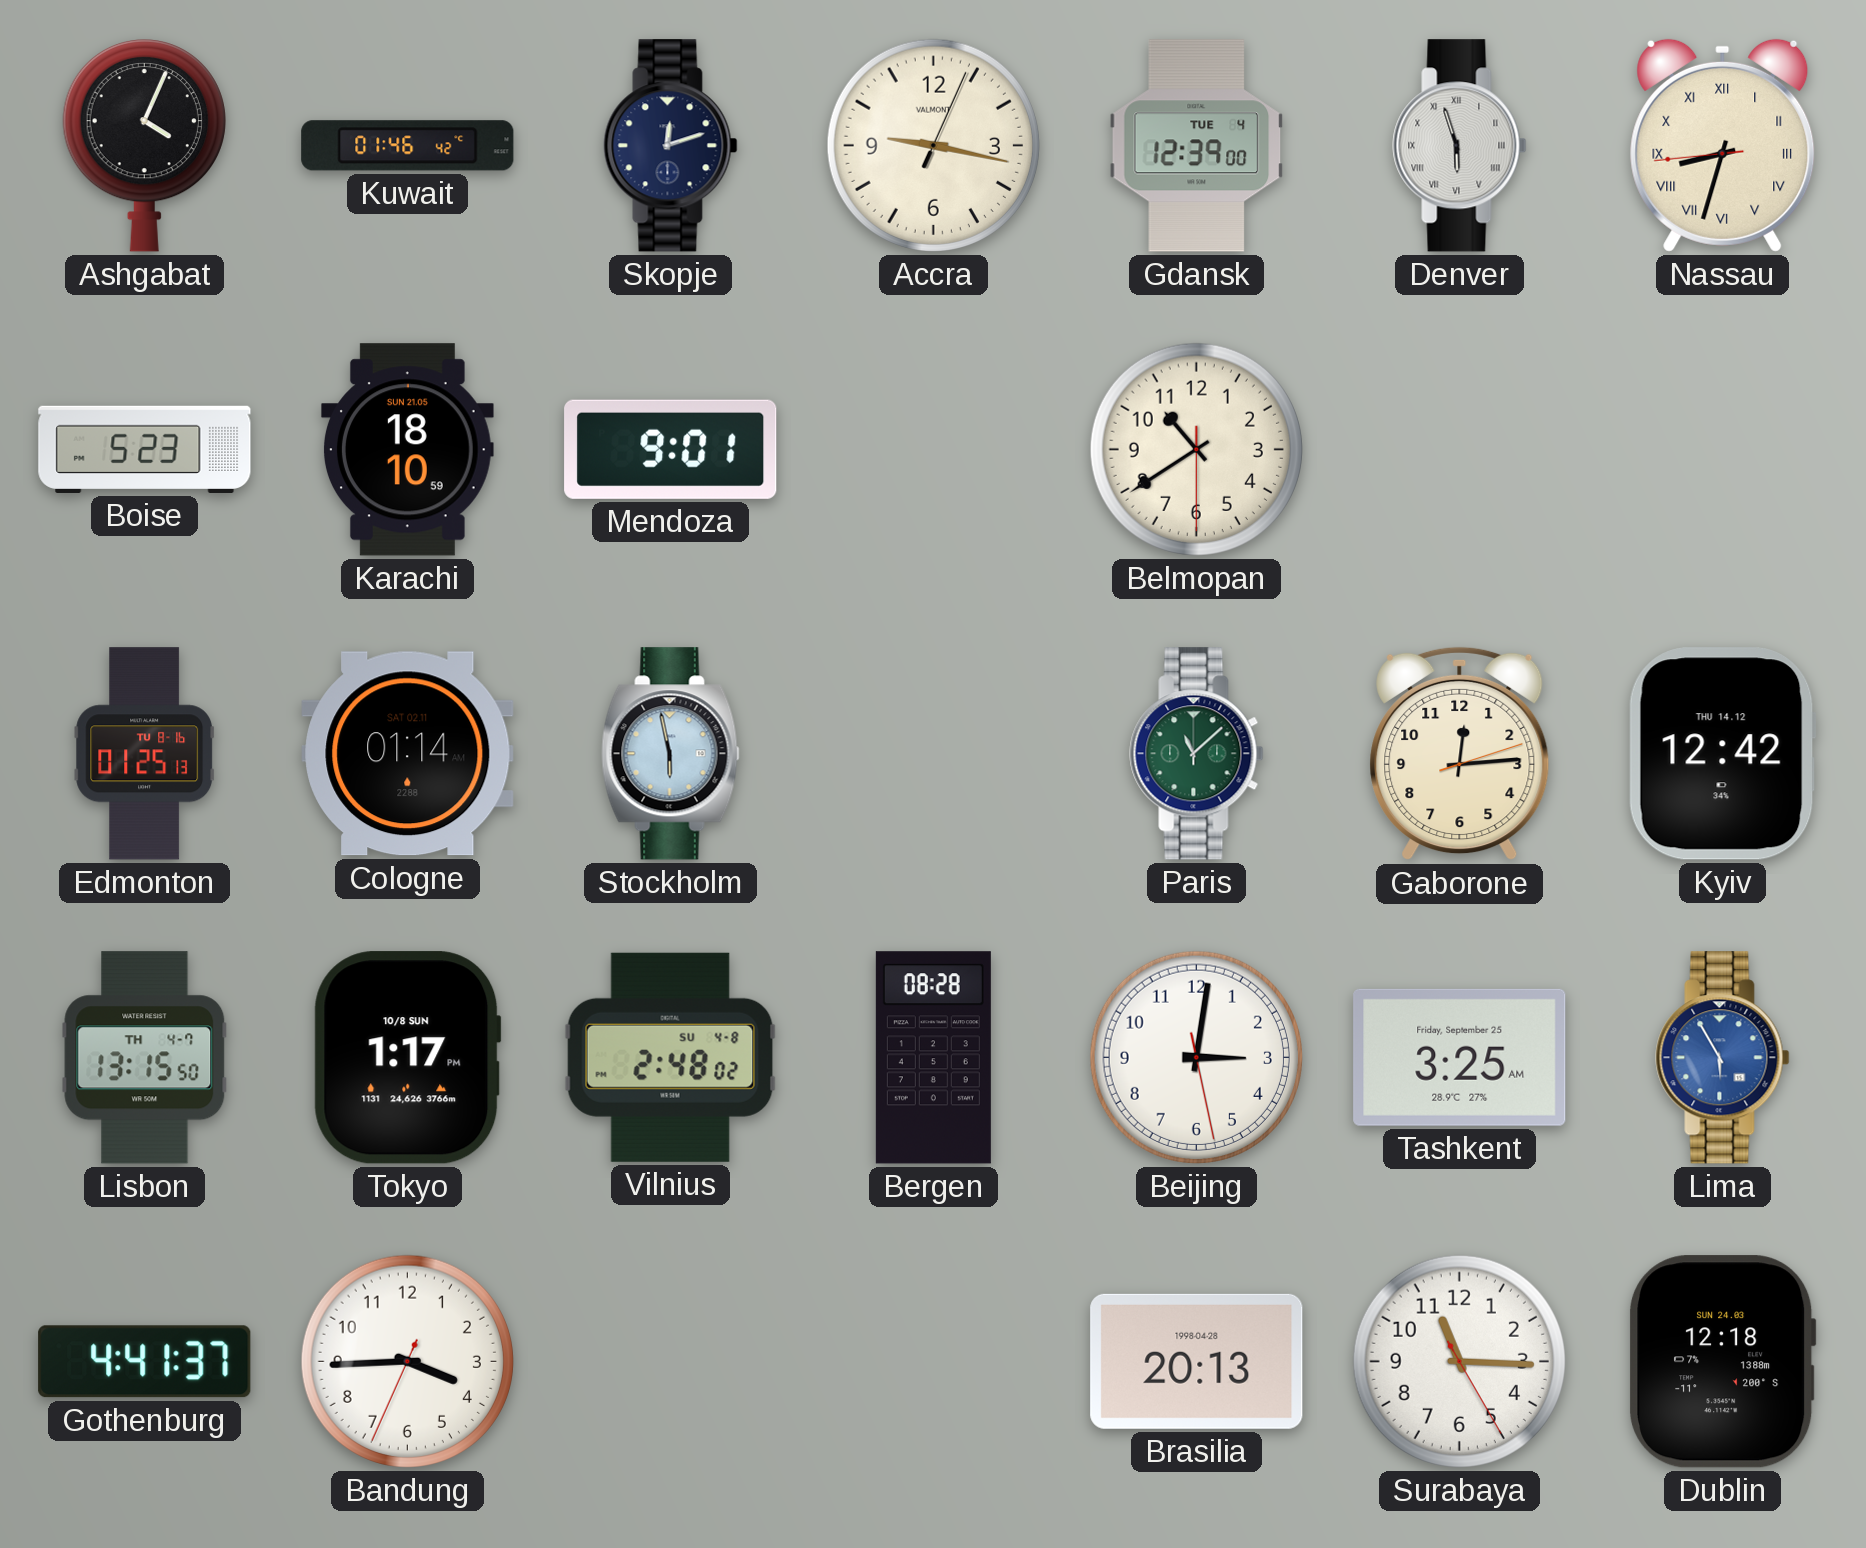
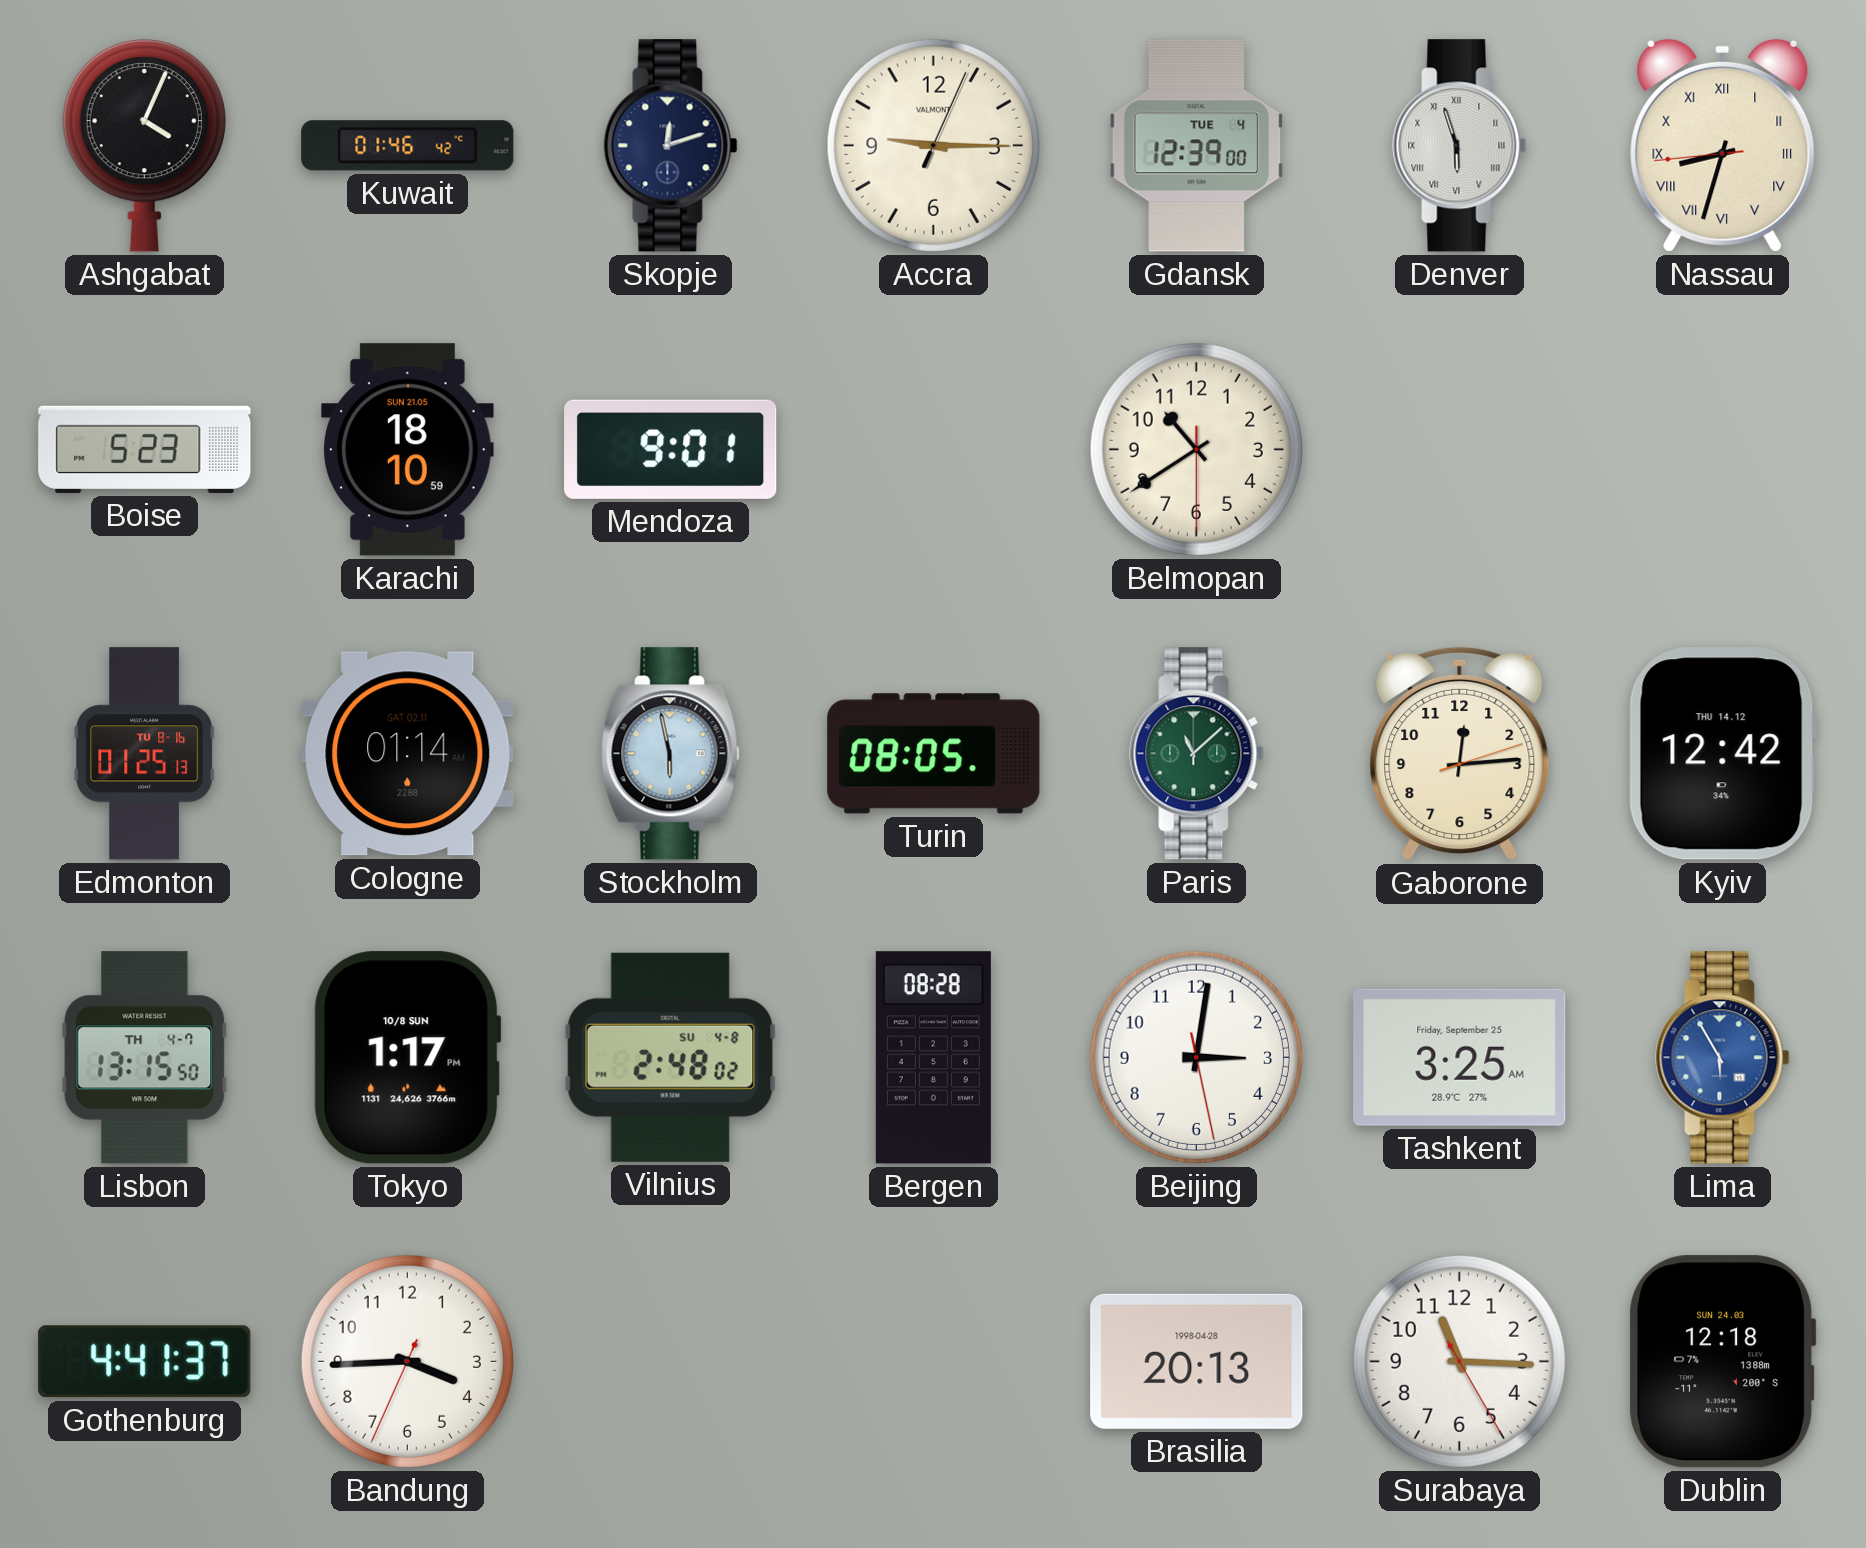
Accra: 9:17 -> 9:15
Turin: none -> 08:05
